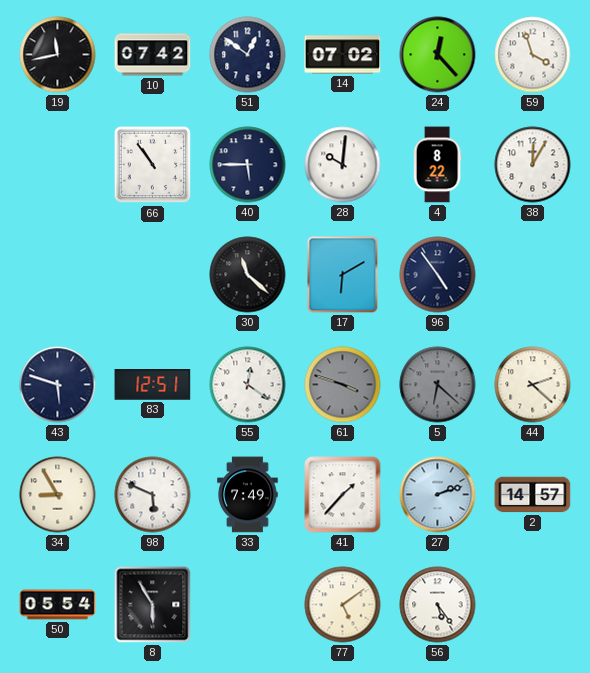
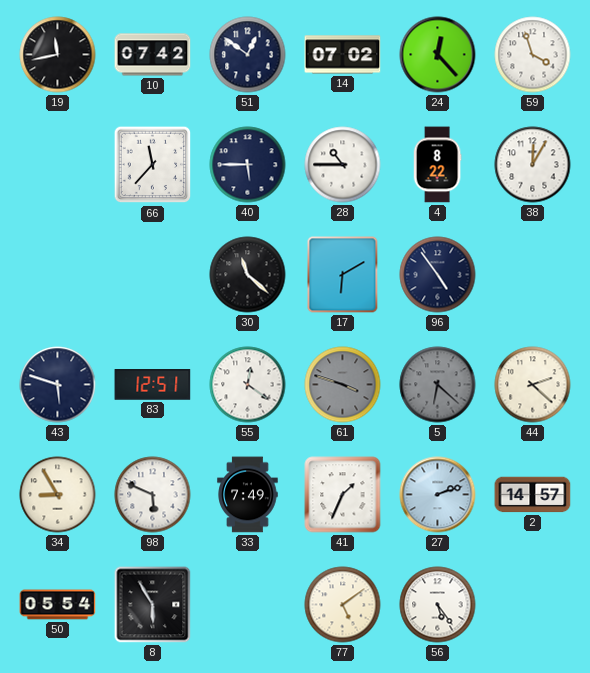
66: 10:54 -> 11:37
28: 10:01 -> 10:45
41: 1:37 -> 1:34
